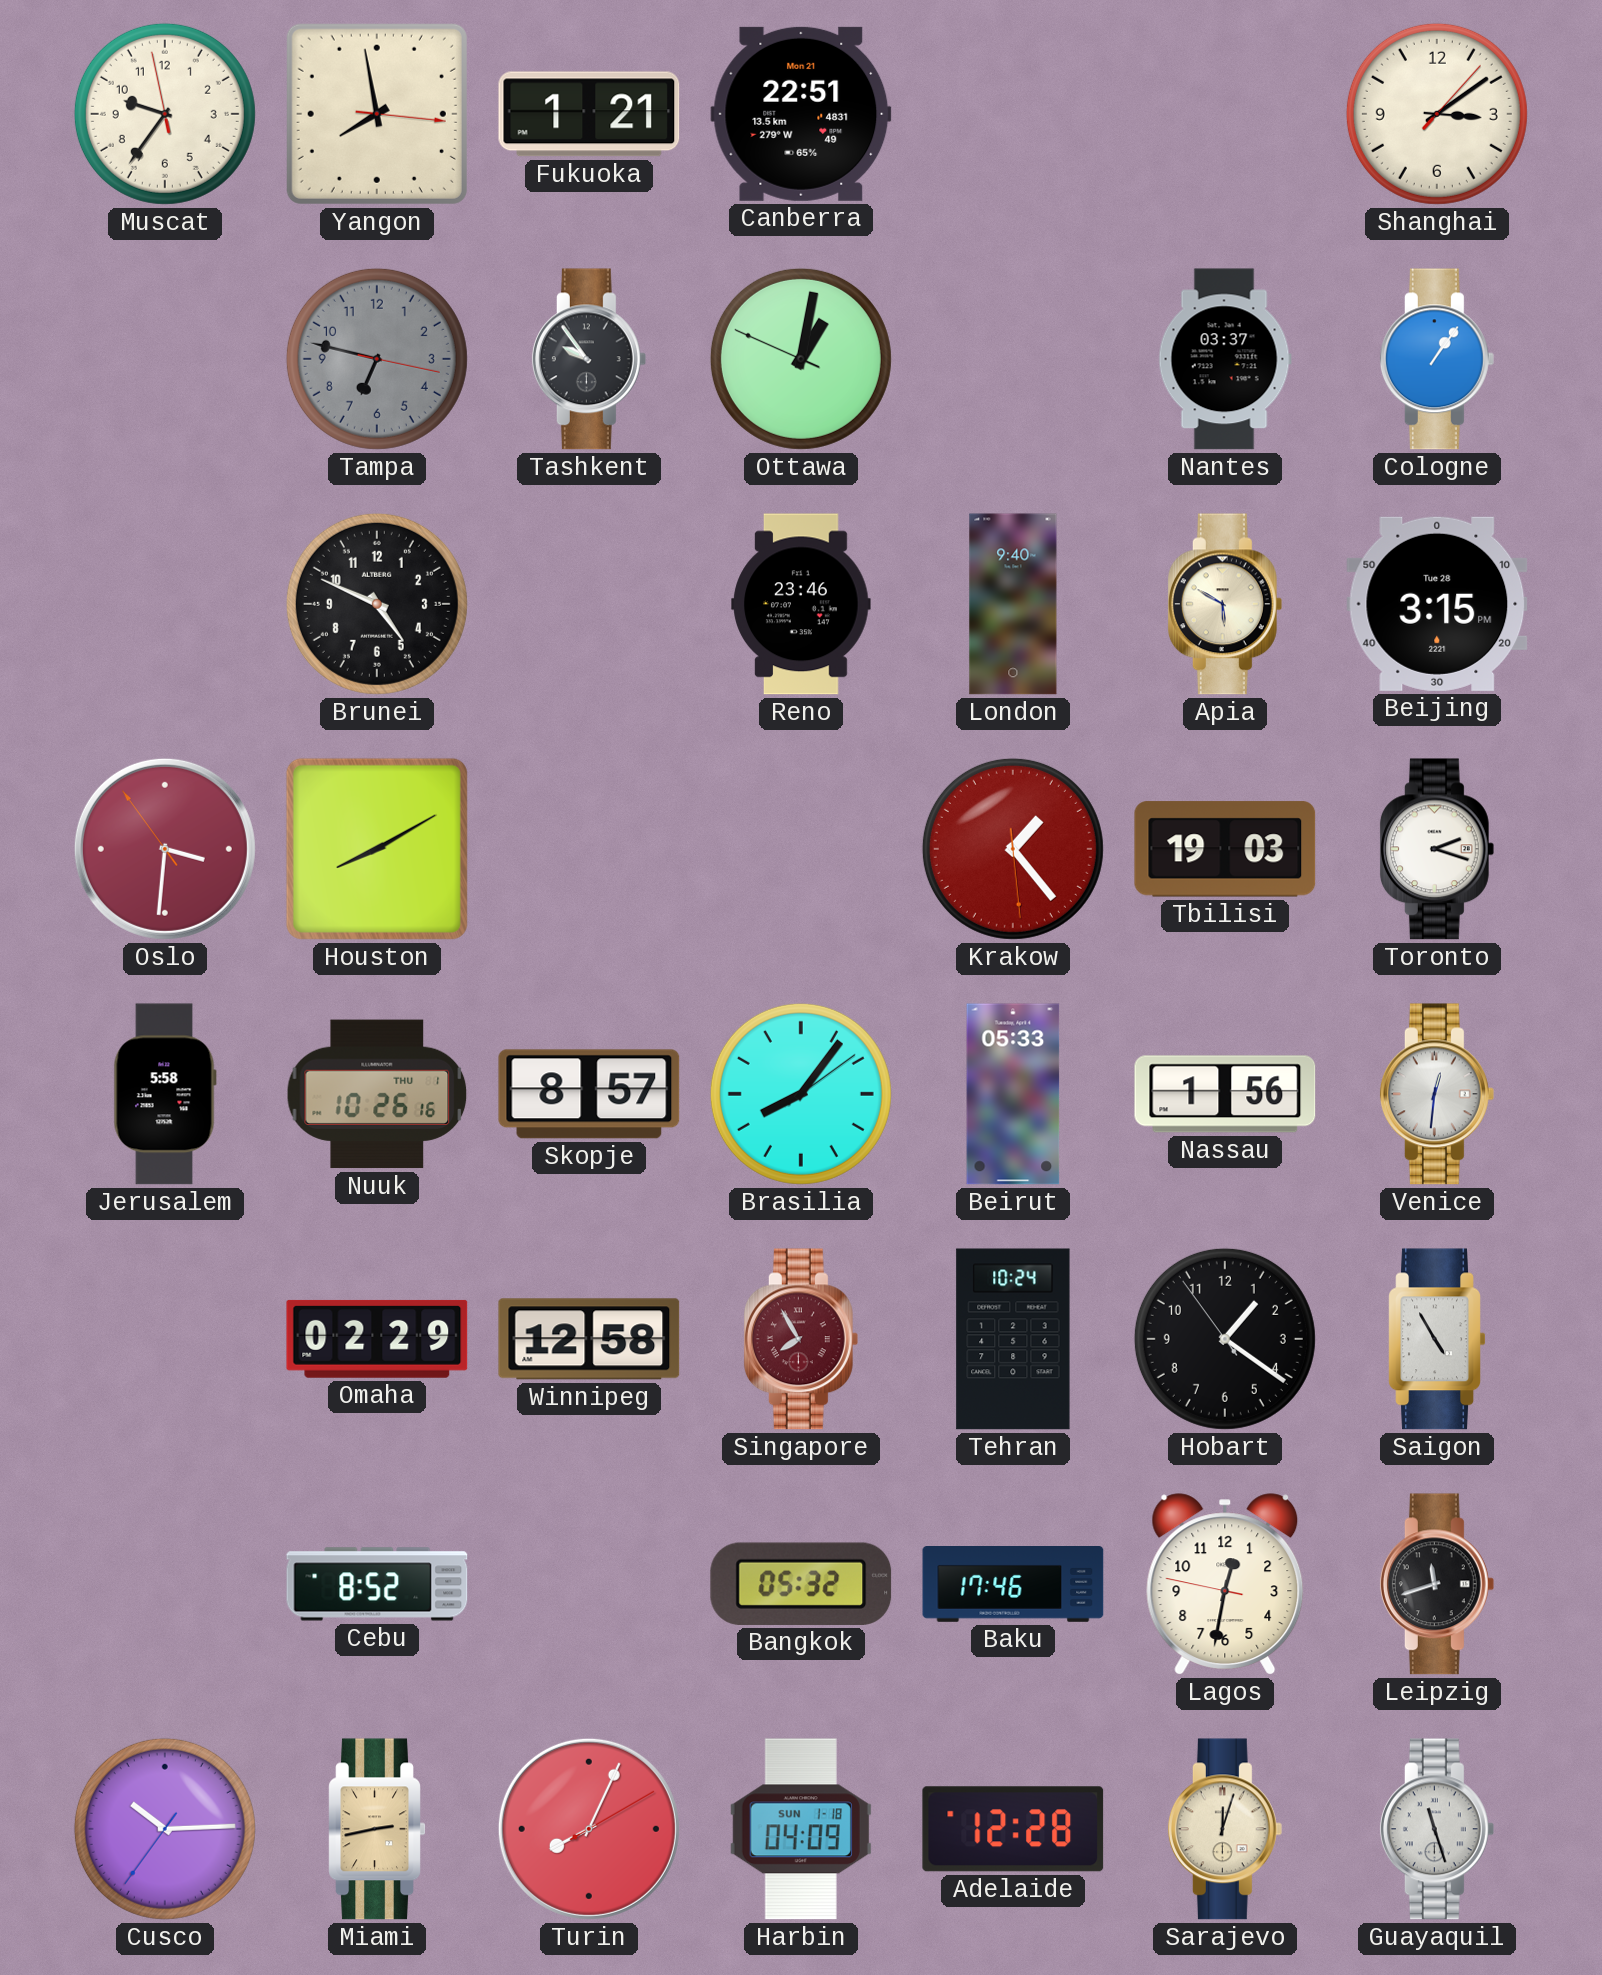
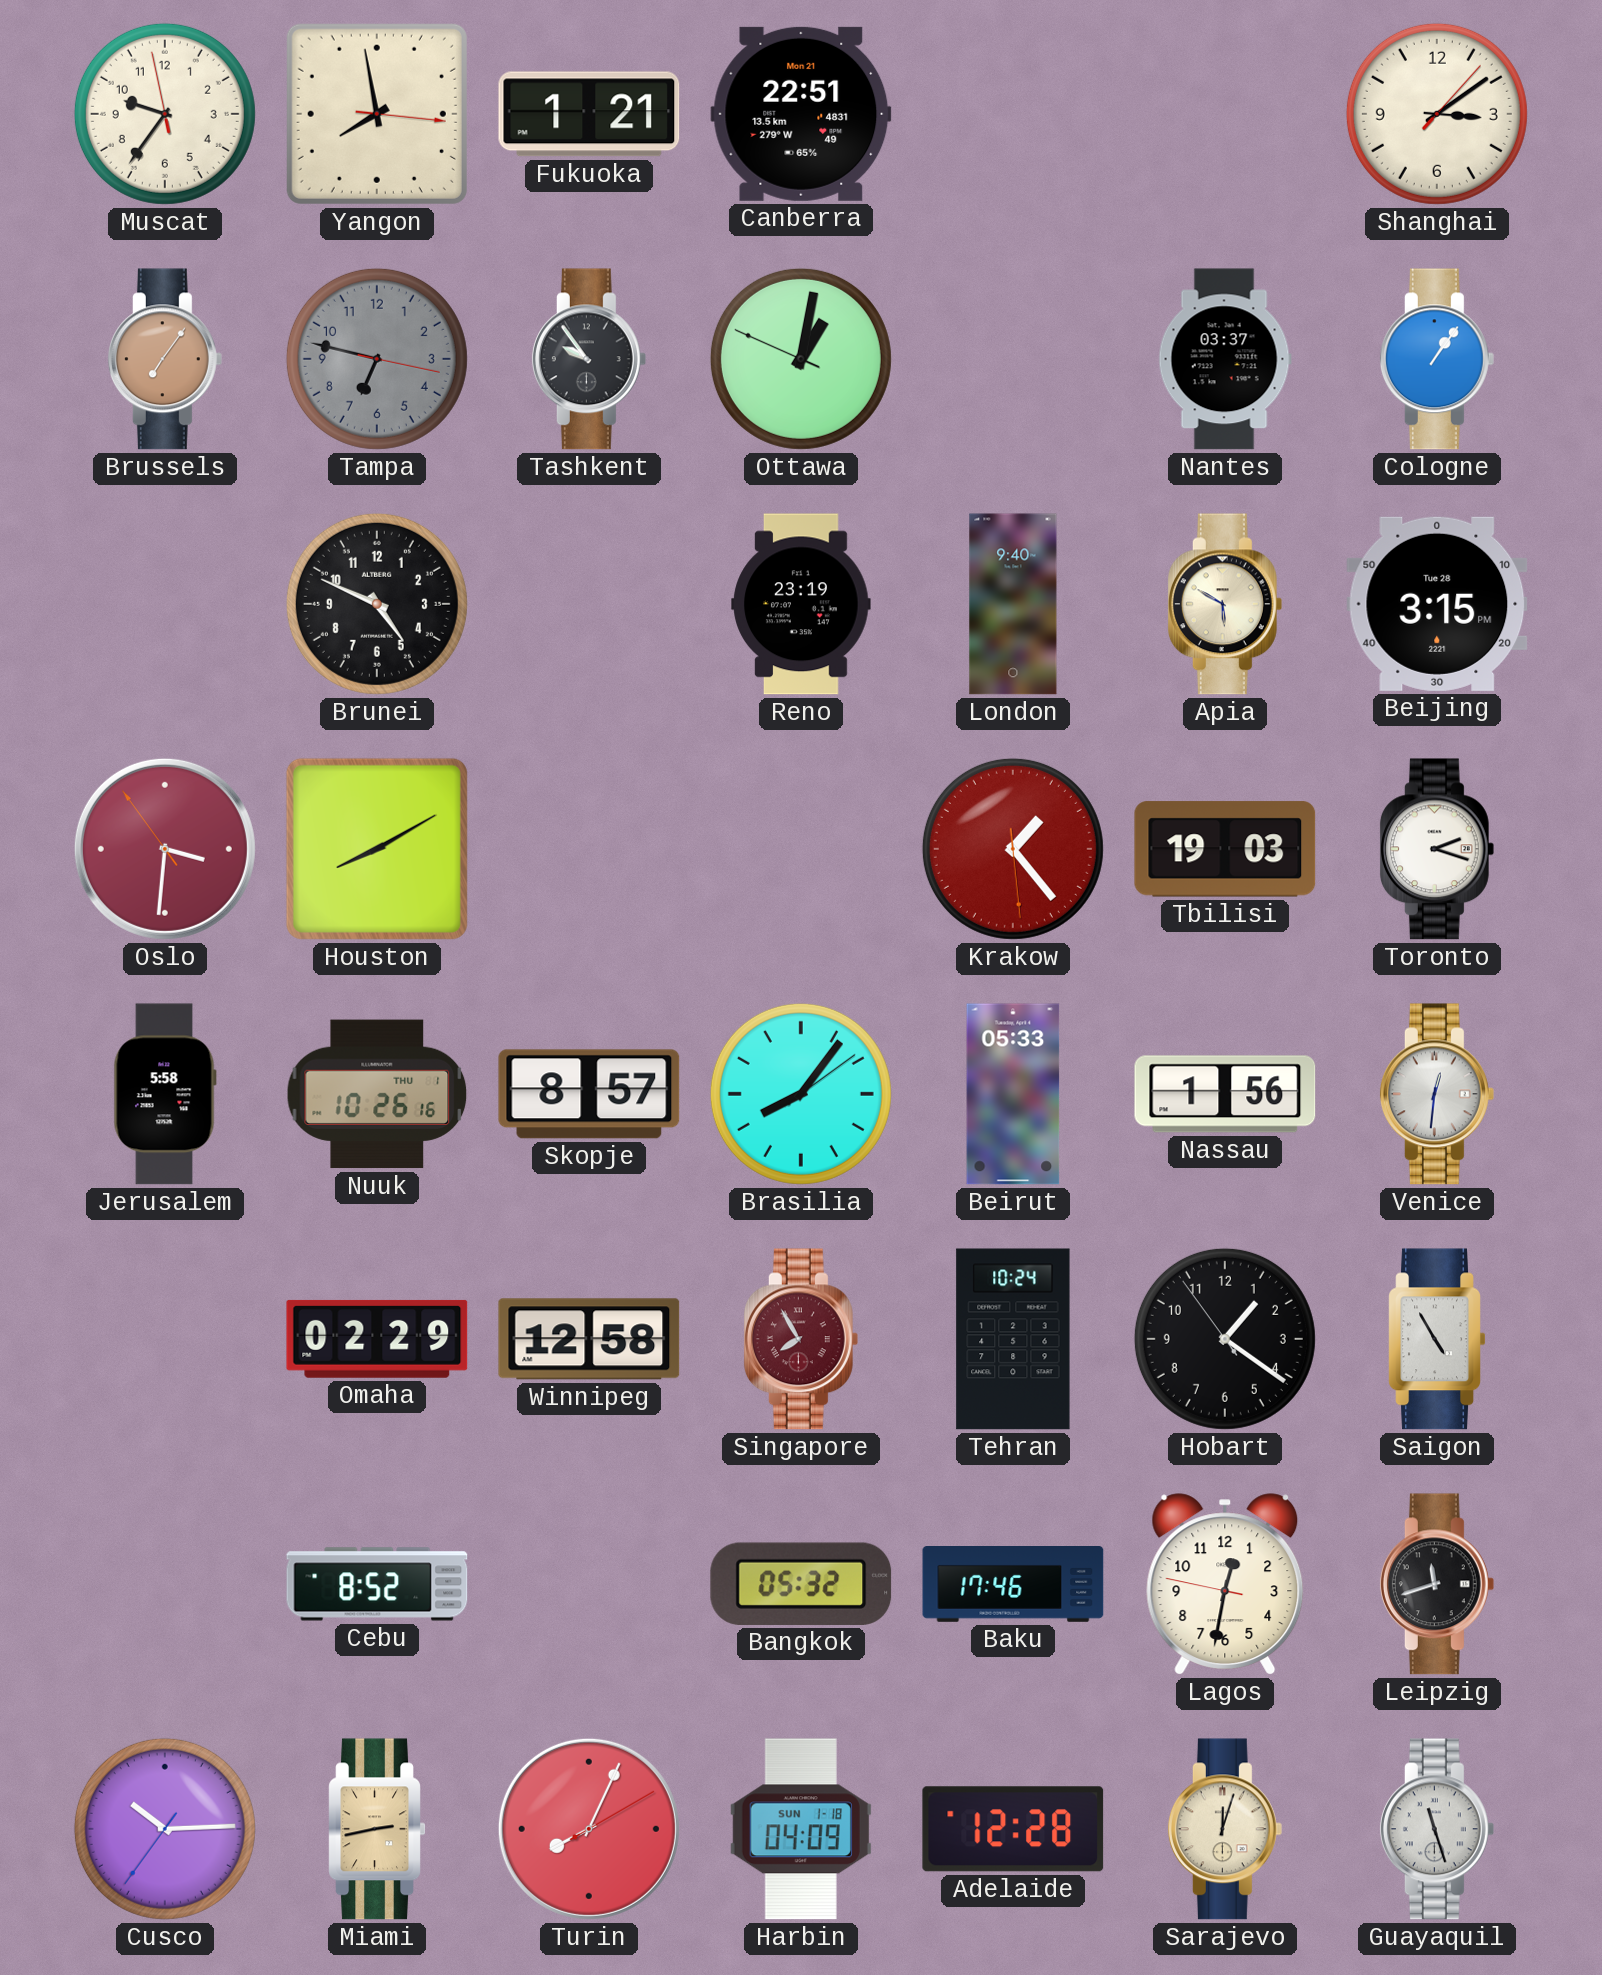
Brussels: none -> 7:06
Reno: 23:46 -> 23:19
